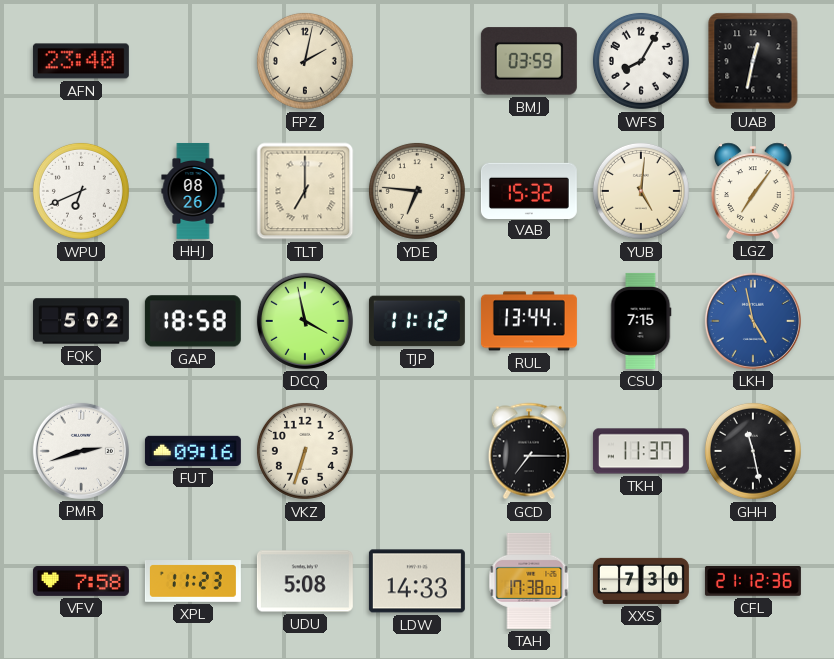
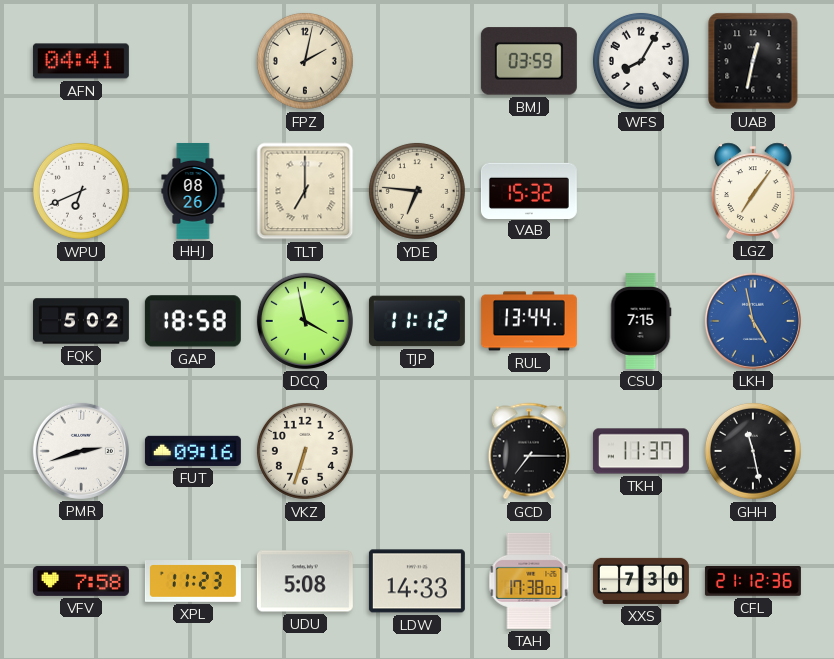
AFN: 23:40 -> 04:41
YUB: 5:01 -> none
